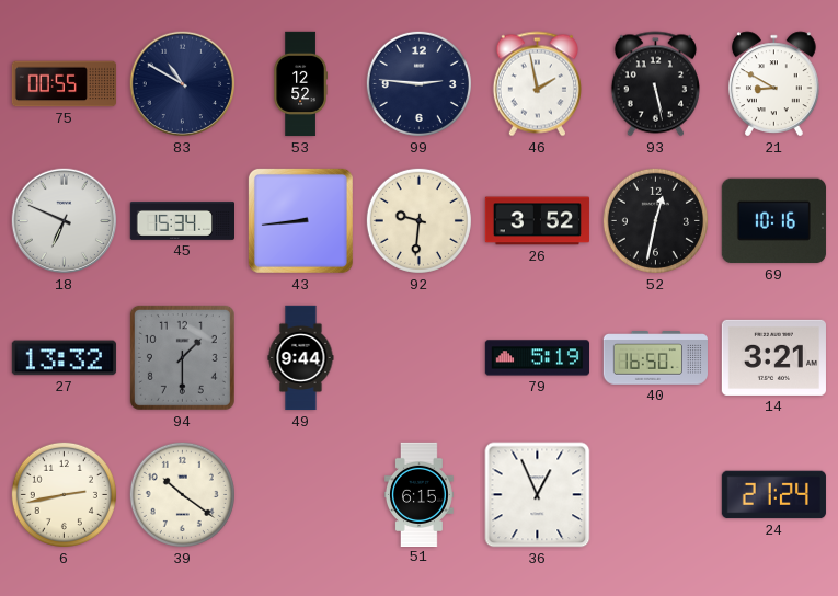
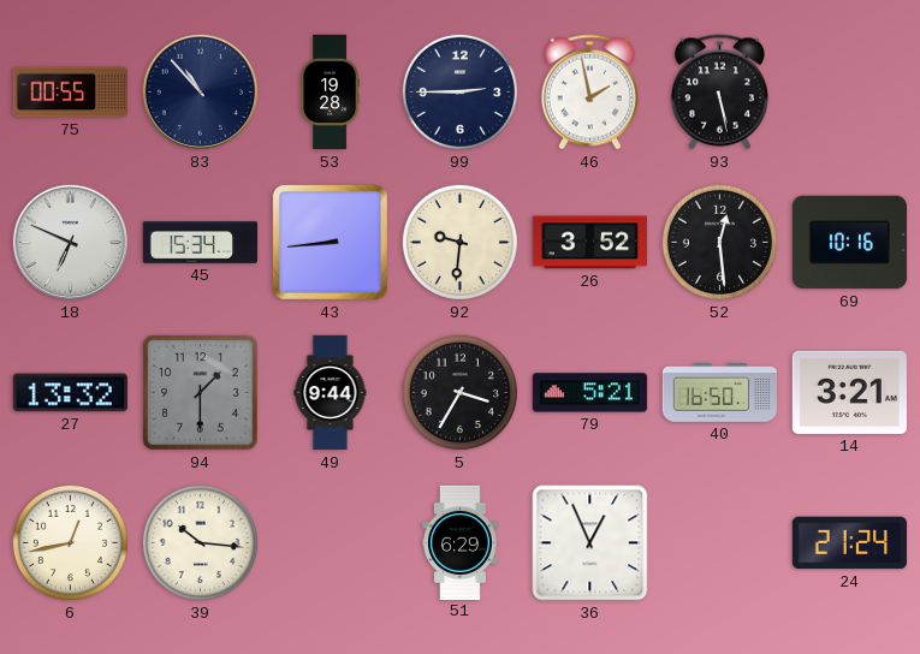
83: 10:50 -> 10:53
53: 12:52 -> 19:28
99: 2:46 -> 2:45
21: 8:50 -> none
52: 12:32 -> 12:29
5: none -> 3:35
79: 5:19 -> 5:21
6: 2:43 -> 12:43
39: 10:21 -> 10:16
51: 6:15 -> 6:29
